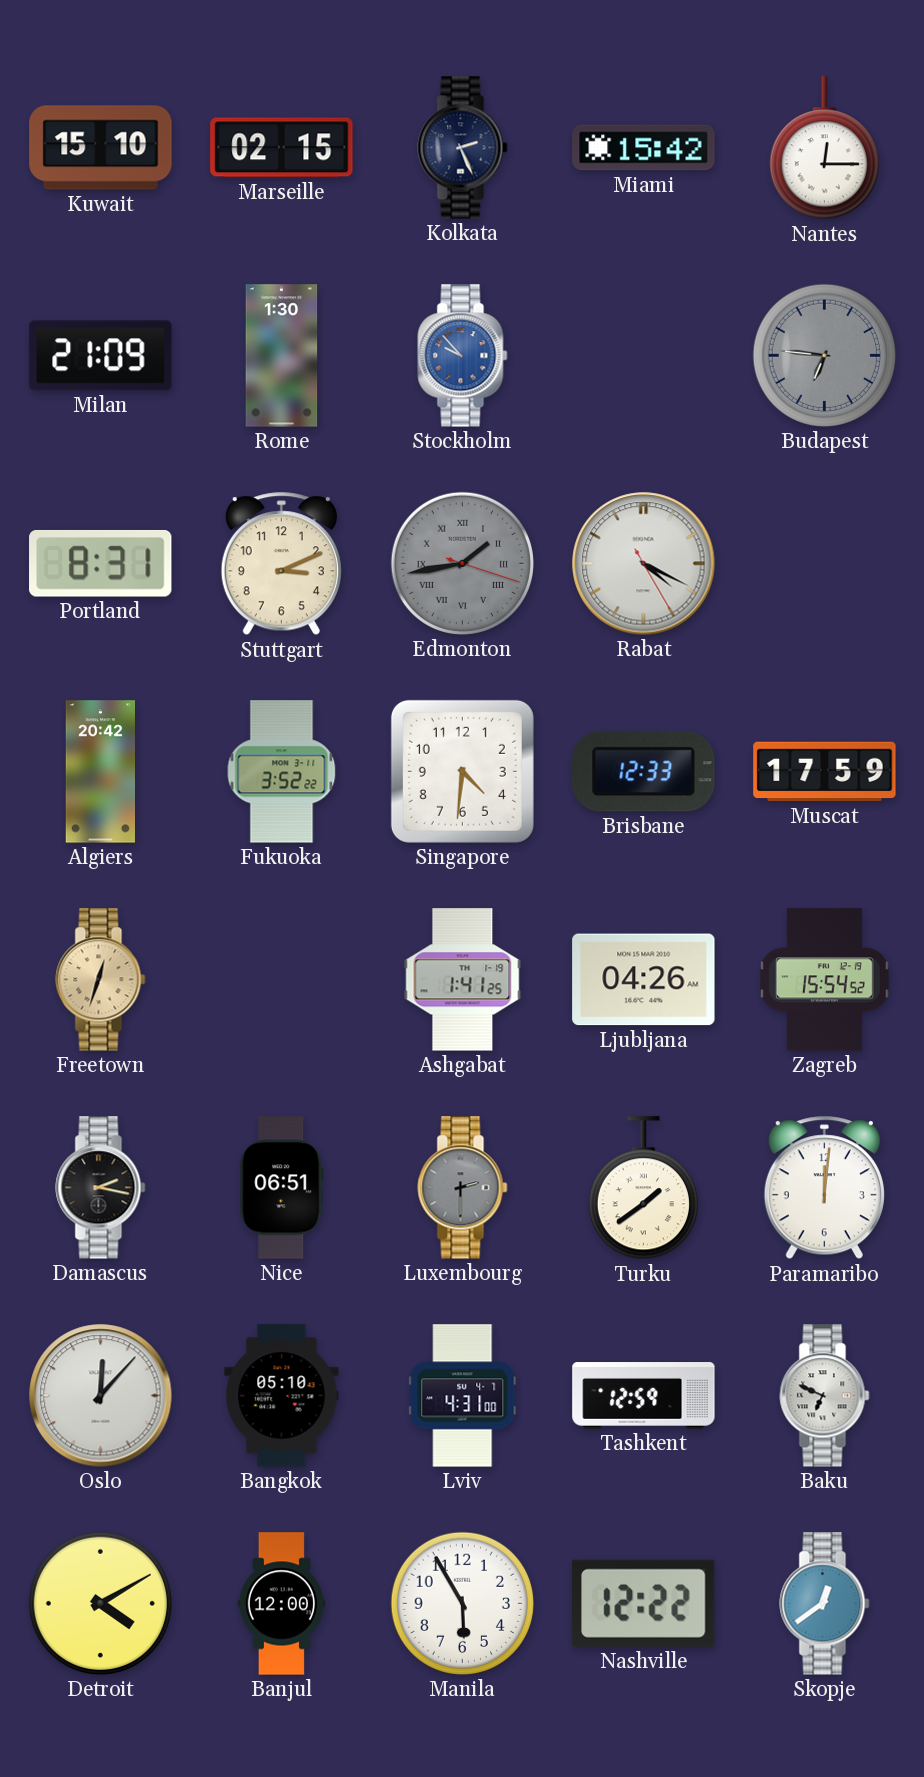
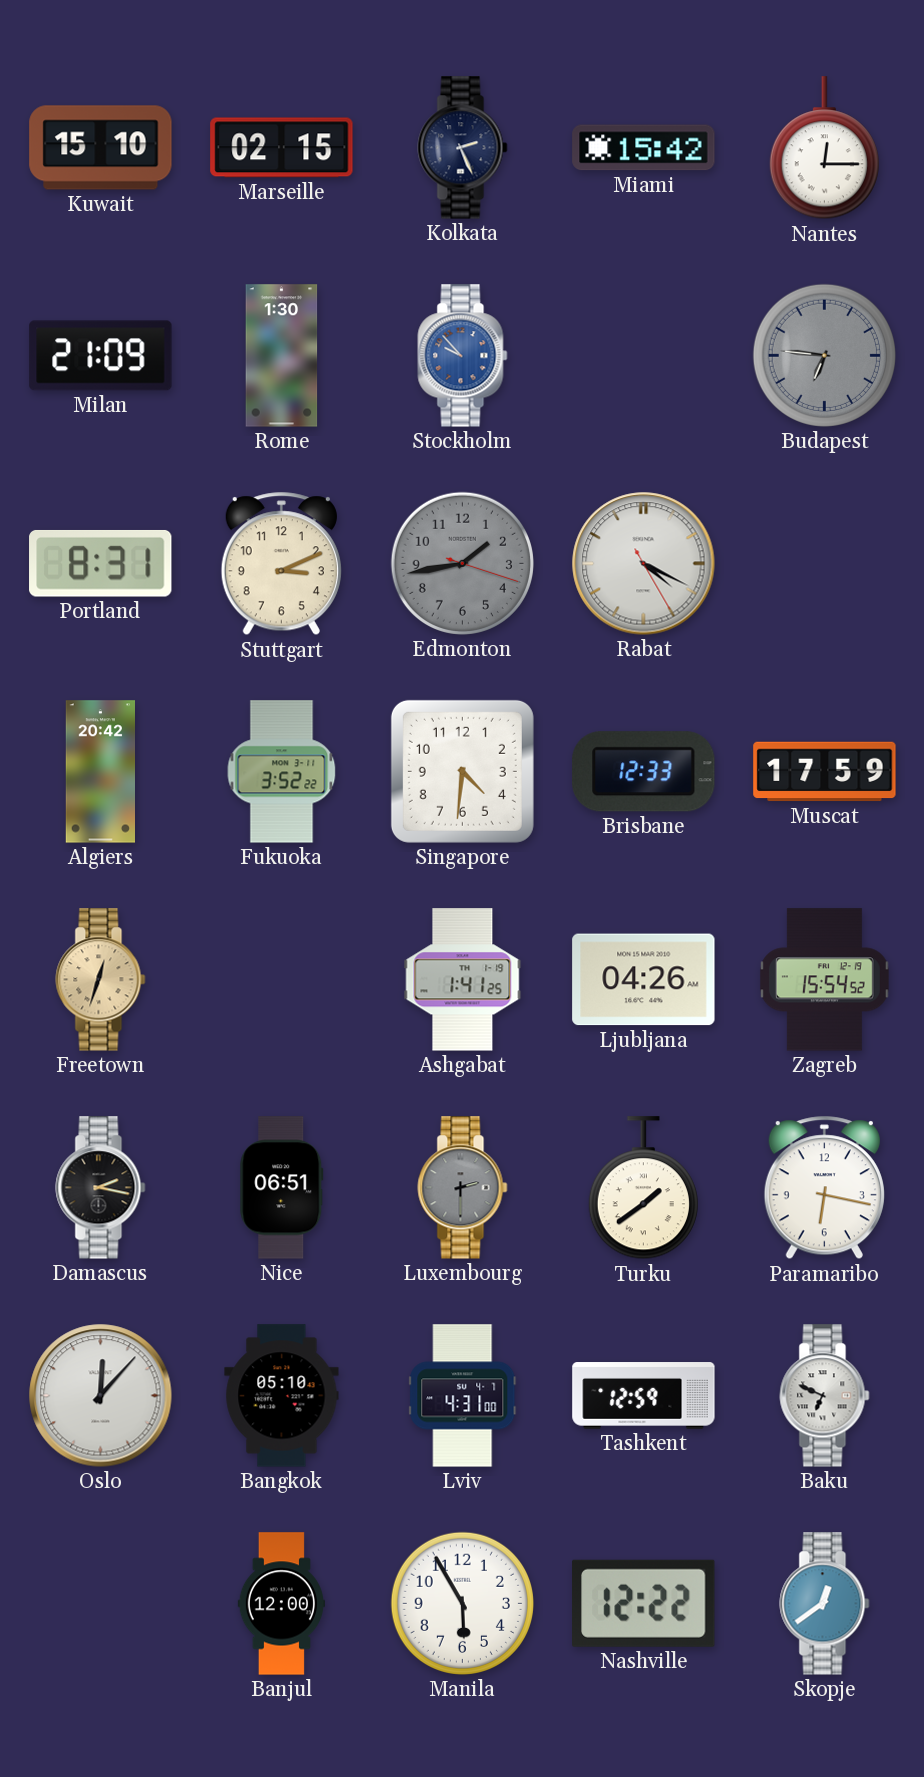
Edmonton numerals: Roman -> Arabic
Paramaribo: 12:01 -> 6:17
Detroit: 4:10 -> none
